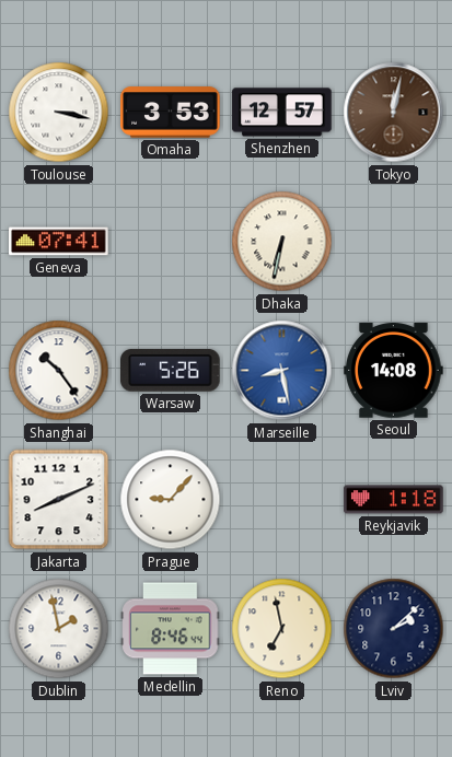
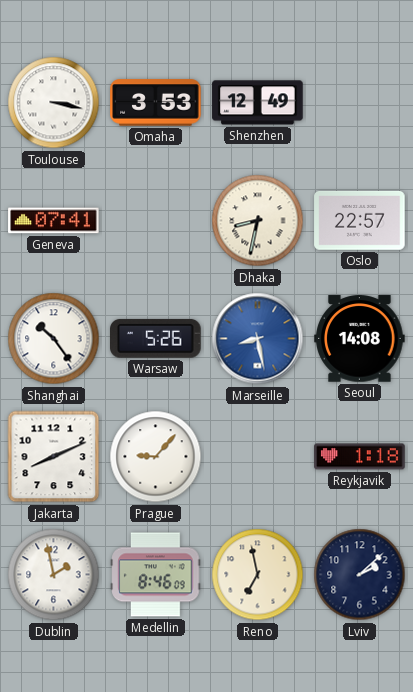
Shenzhen: 12:57 -> 12:49
Tokyo: 12:02 -> none
Dhaka: 6:32 -> 8:32
Oslo: none -> 22:57
Medellin: 8:46:44 -> 8:46:09
